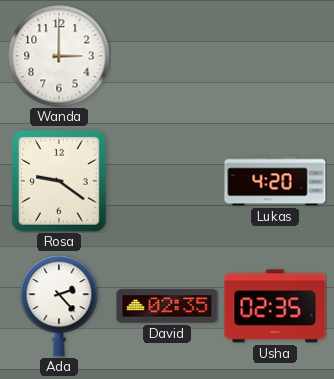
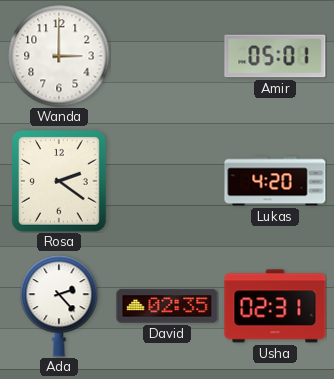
Amir: none -> 05:01
Rosa: 9:21 -> 2:21
Usha: 02:35 -> 02:31
